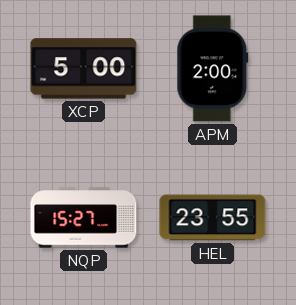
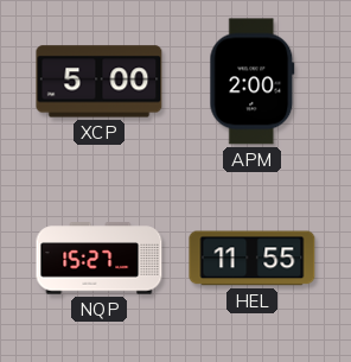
HEL: 23:55 -> 11:55
